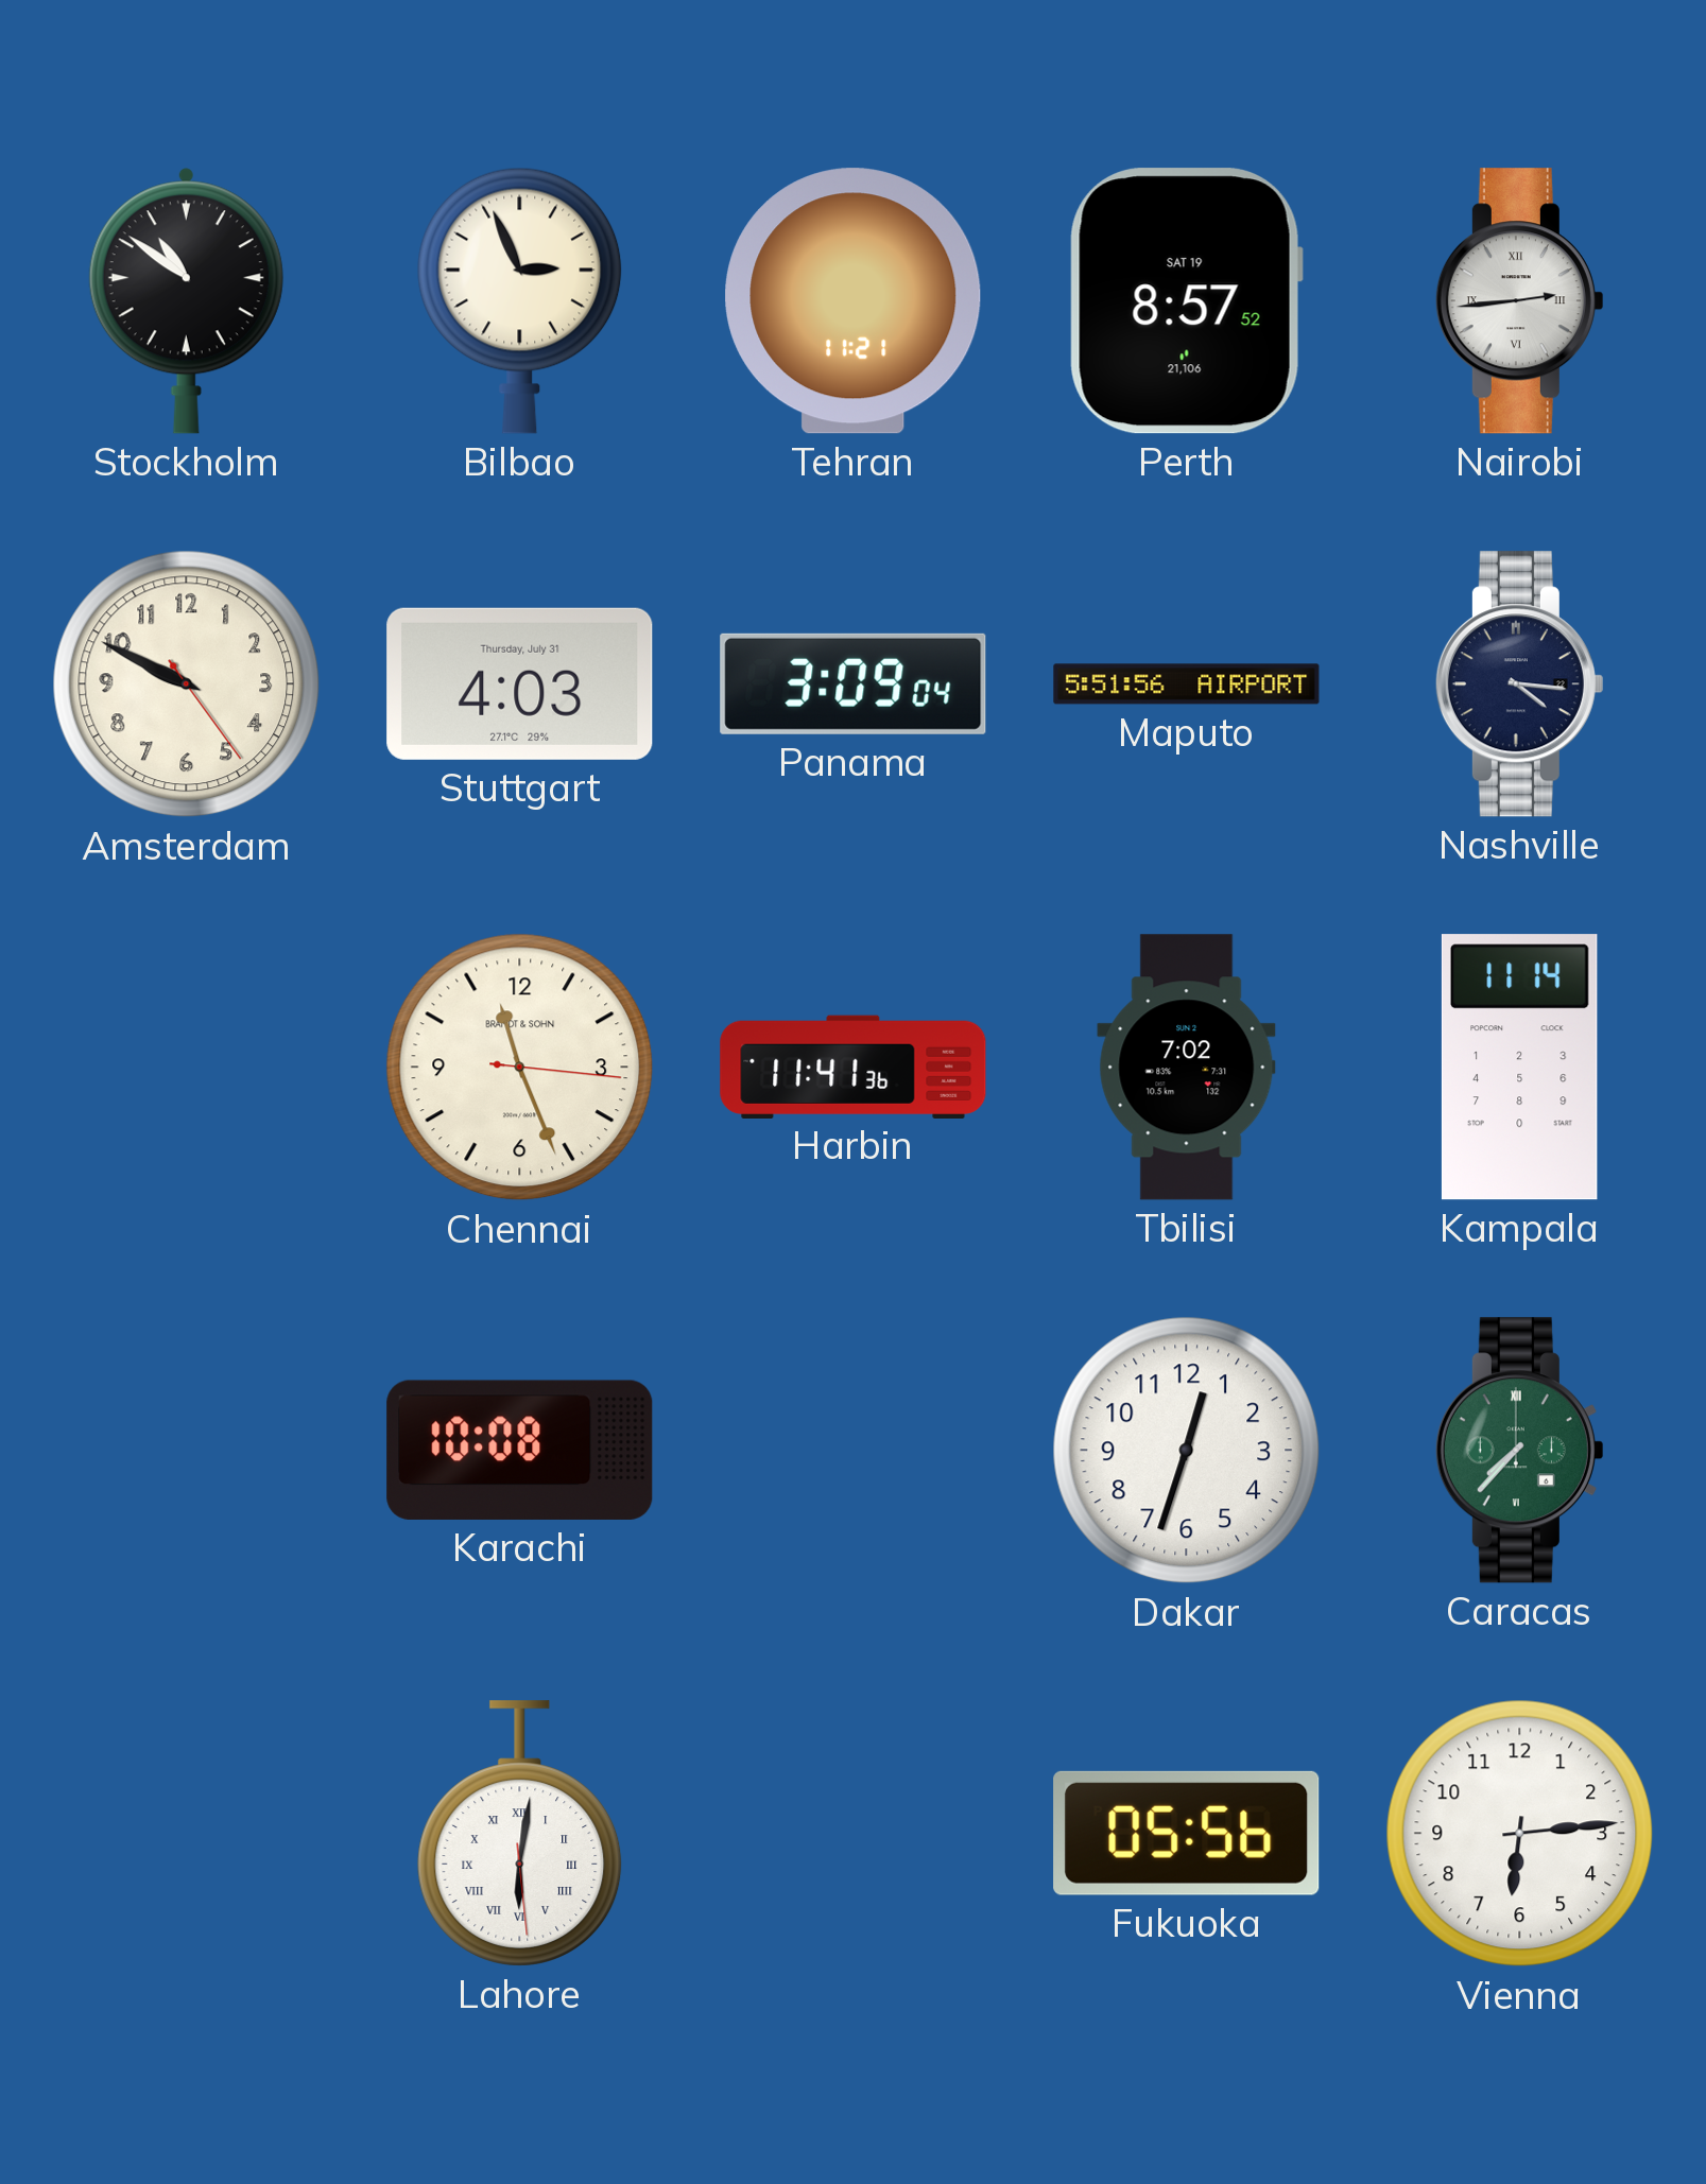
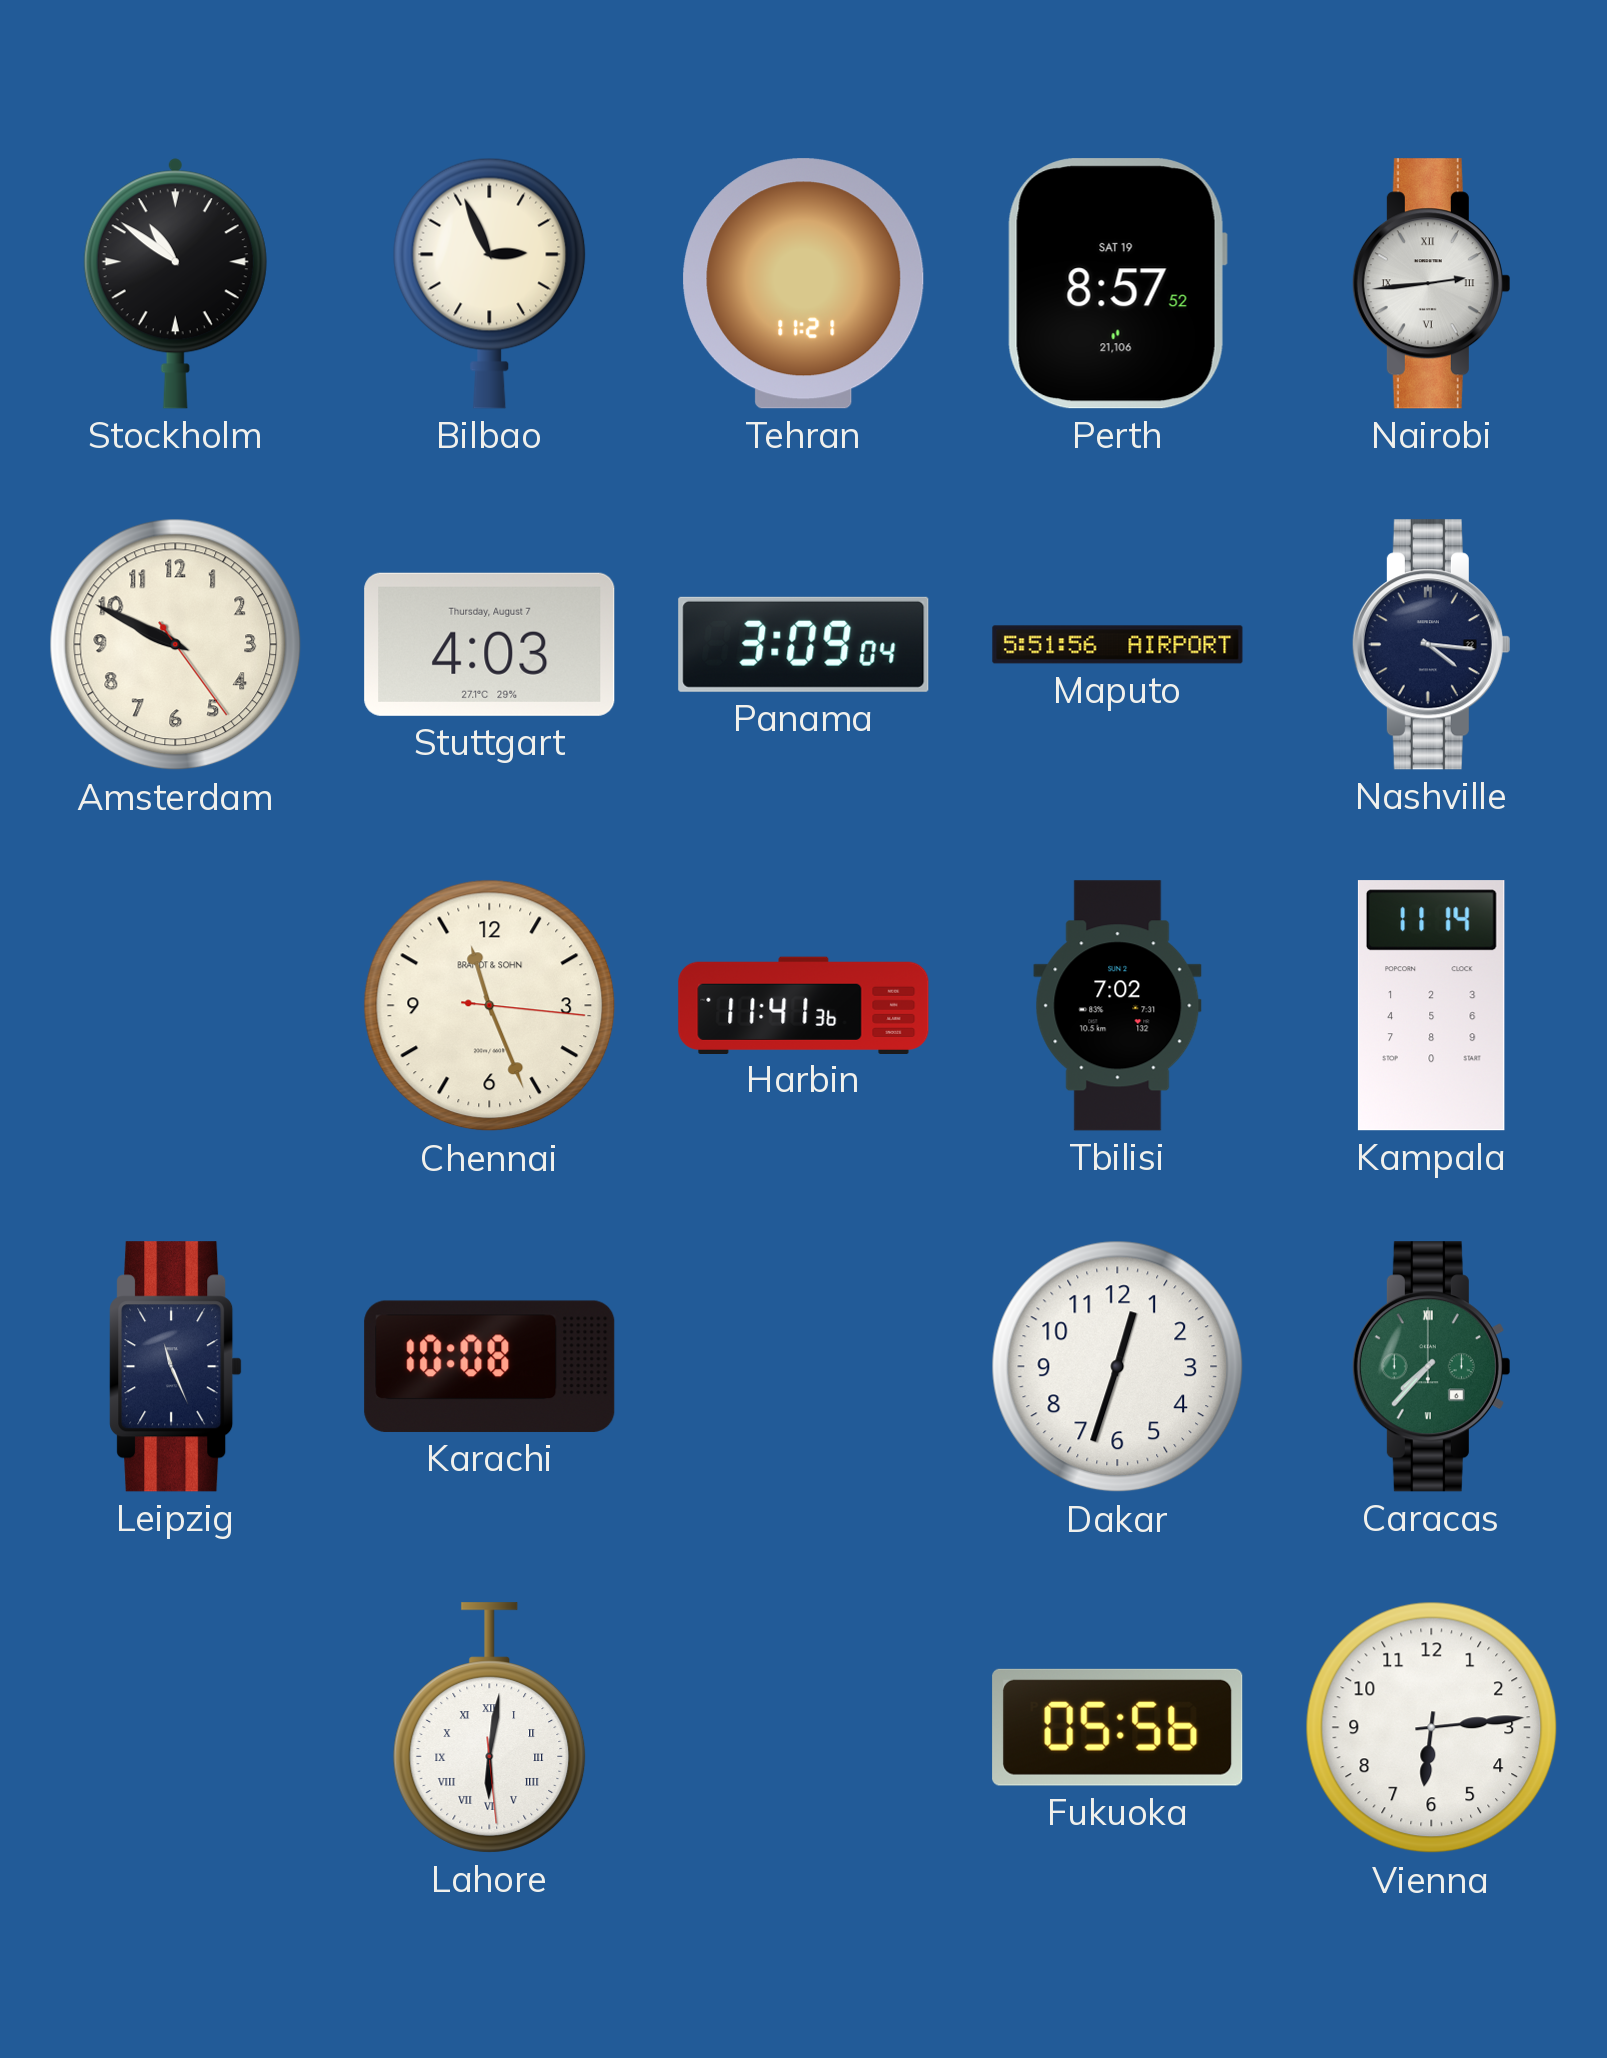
Stuttgart date: Thursday, July 31 -> Thursday, August 7
Leipzig: none -> 11:26
